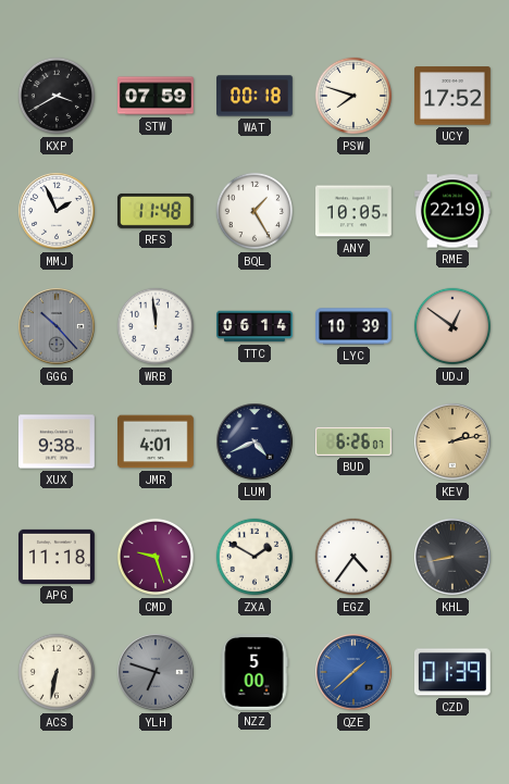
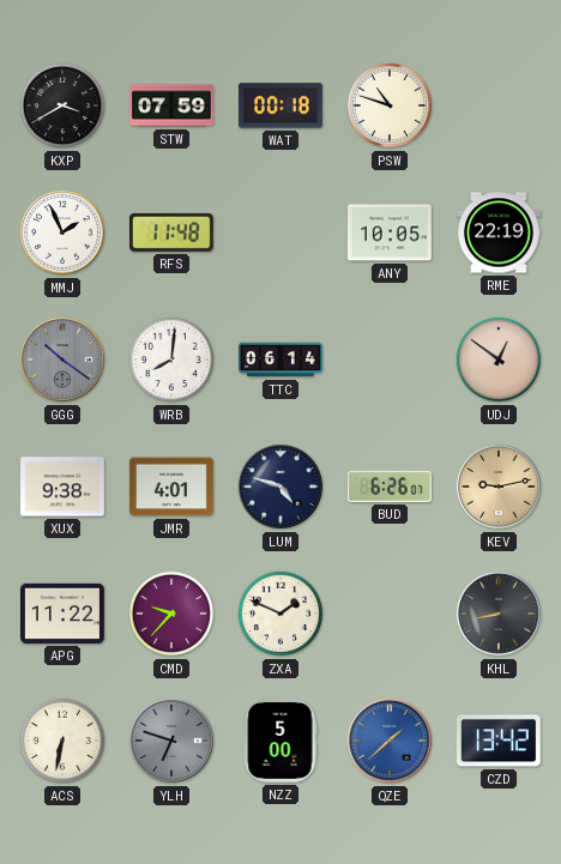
PSW: 7:48 -> 10:48
UCY: 17:52 -> none
BQL: 1:25 -> none
GGG: 10:23 -> 10:21
WRB: 11:59 -> 8:01
LYC: 10:39 -> none
LUM: 4:41 -> 4:48
KEV: 2:13 -> 9:13
APG: 11:18 -> 11:22
CMD: 9:27 -> 9:37
ZXA: 1:50 -> 1:49
EGZ: 4:36 -> none
CZD: 01:39 -> 13:42
